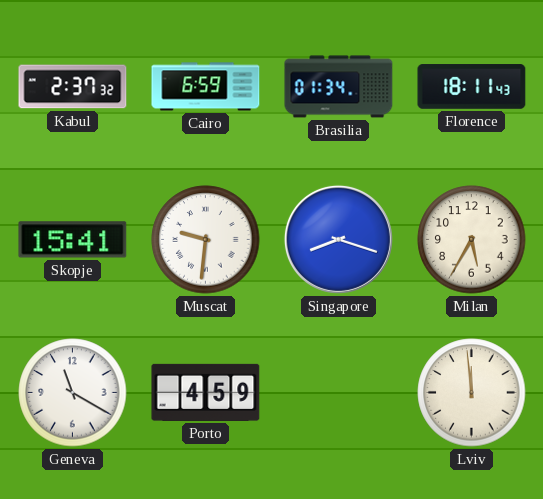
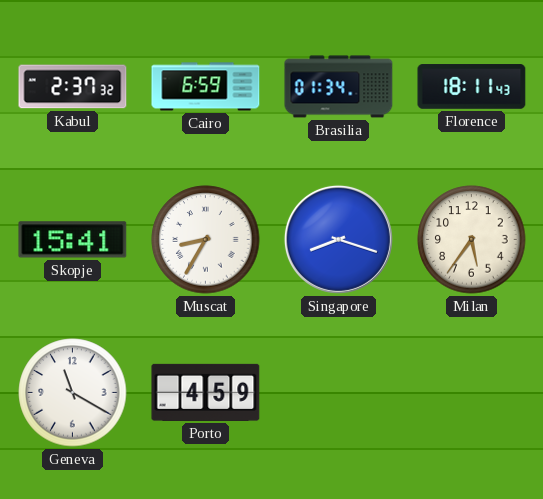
Muscat: 9:31 -> 8:35
Milan: 5:35 -> 5:36
Lviv: 11:59 -> none
